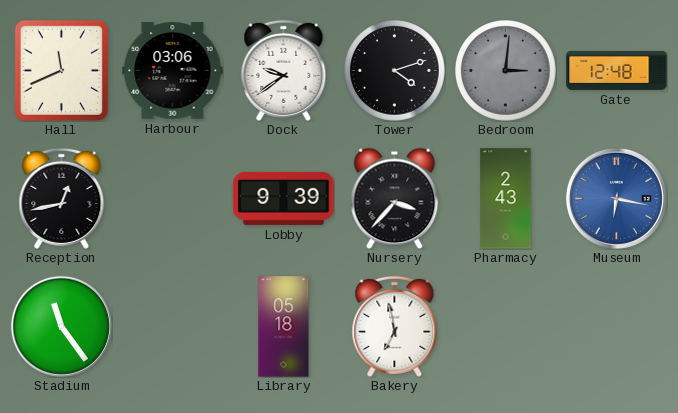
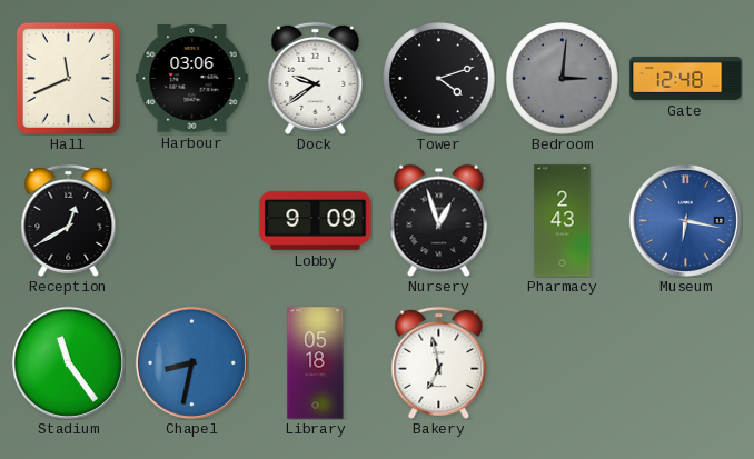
Reception: 12:43 -> 12:40
Lobby: 9:39 -> 9:09
Nursery: 3:37 -> 12:57
Chapel: none -> 8:32
